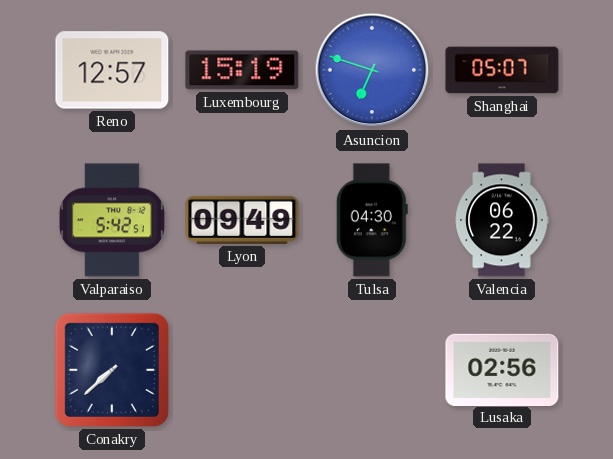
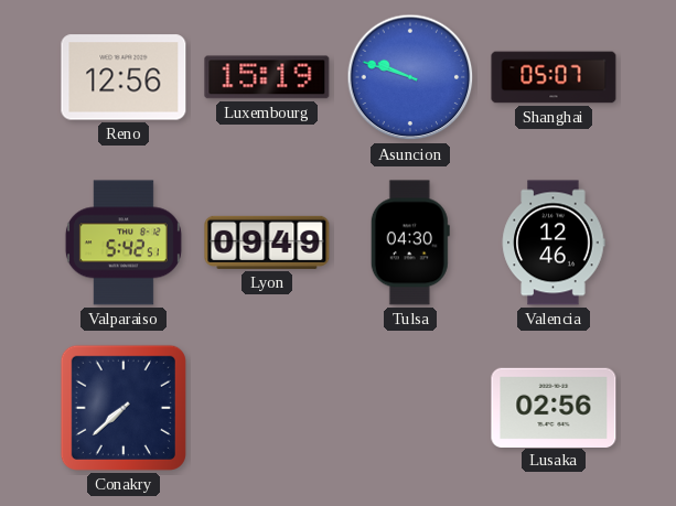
Reno: 12:57 -> 12:56
Asuncion: 6:48 -> 9:48
Valencia: 06:22 -> 12:46
